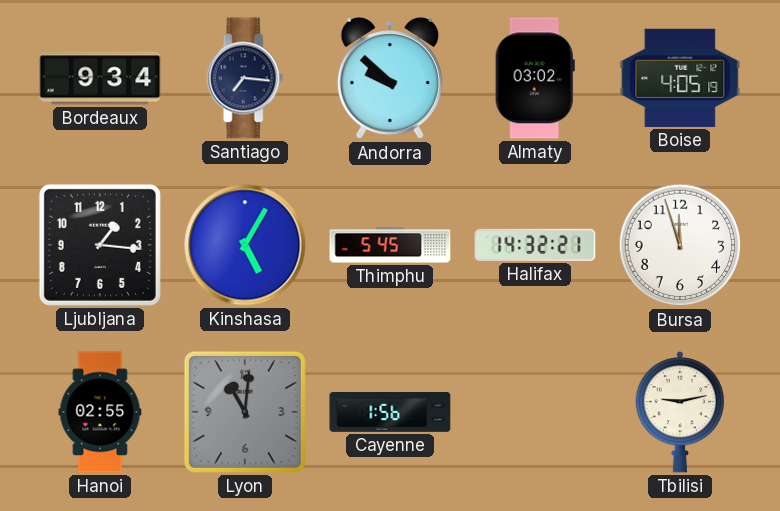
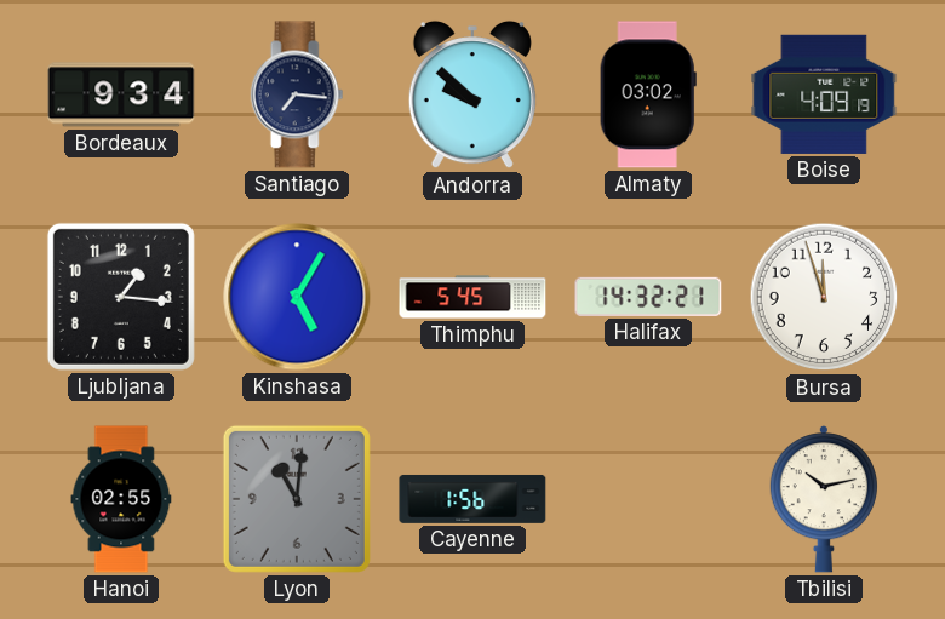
Boise: 4:05 -> 4:09
Tbilisi: 9:13 -> 10:13
